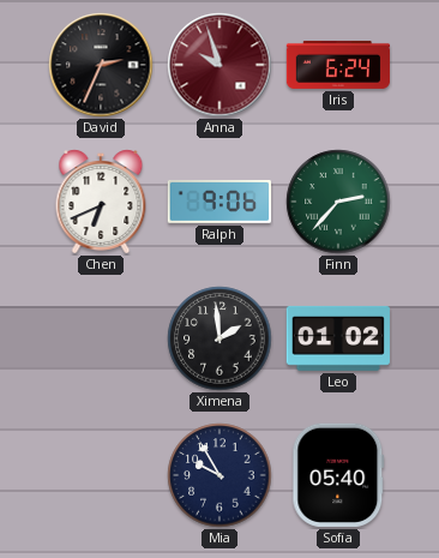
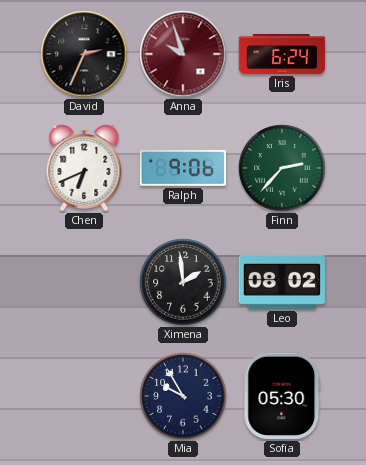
Leo: 01:02 -> 08:02
Sofia: 05:40 -> 05:30
